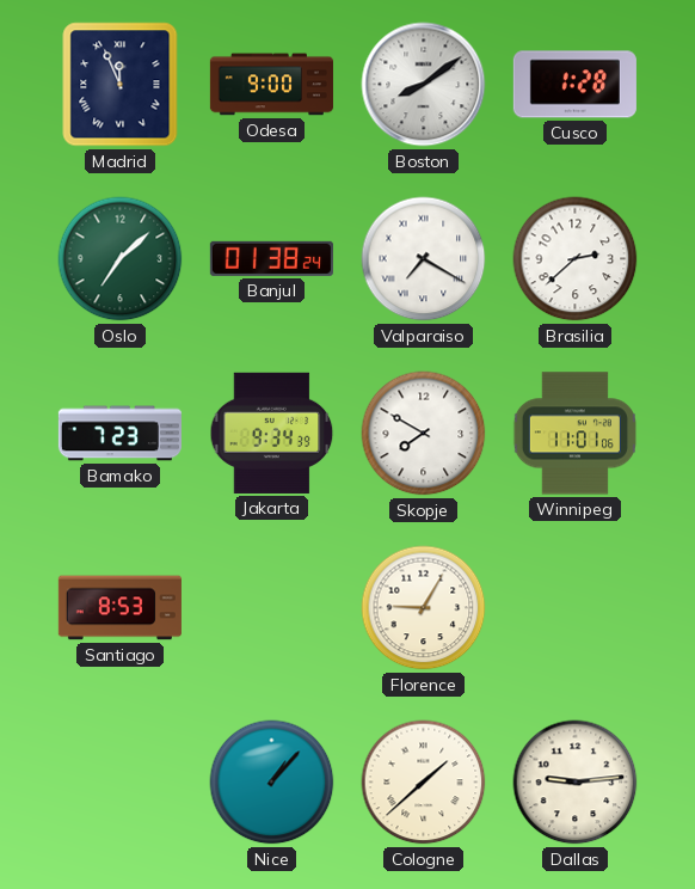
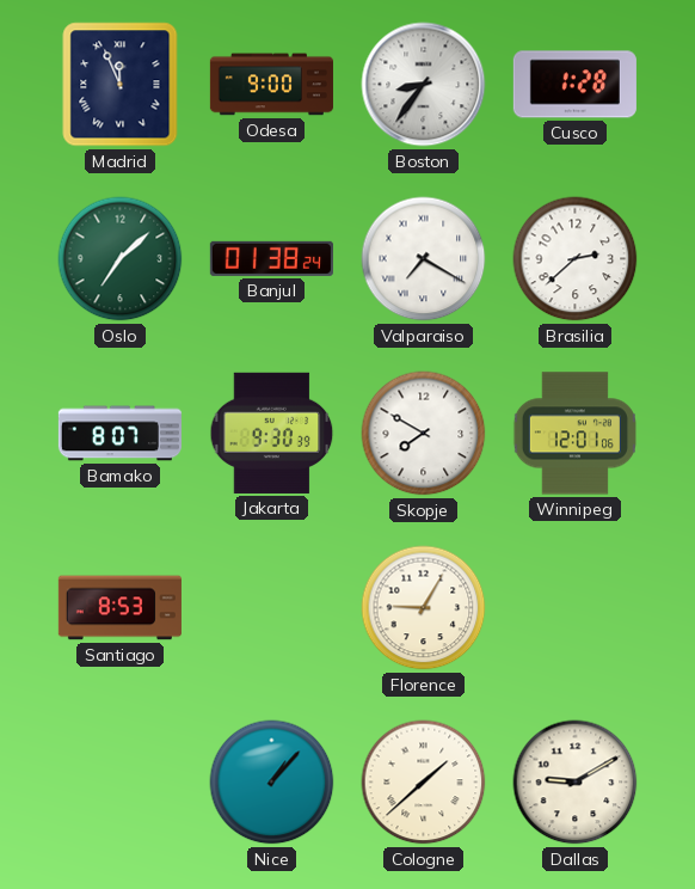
Boston: 8:09 -> 8:36
Bamako: 7:23 -> 8:07
Jakarta: 9:34 -> 9:30
Winnipeg: 11:01 -> 12:01
Dallas: 9:14 -> 9:10
